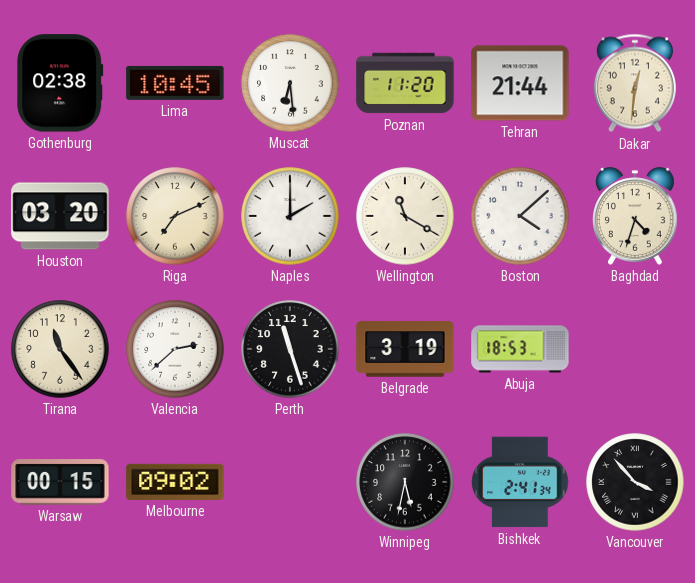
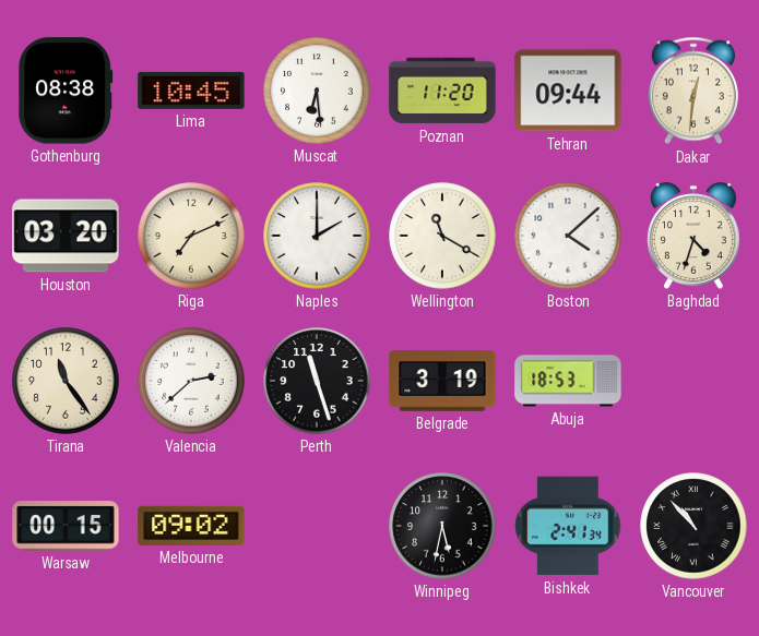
Gothenburg: 02:38 -> 08:38
Tehran: 21:44 -> 09:44
Vancouver: 3:53 -> 10:53
